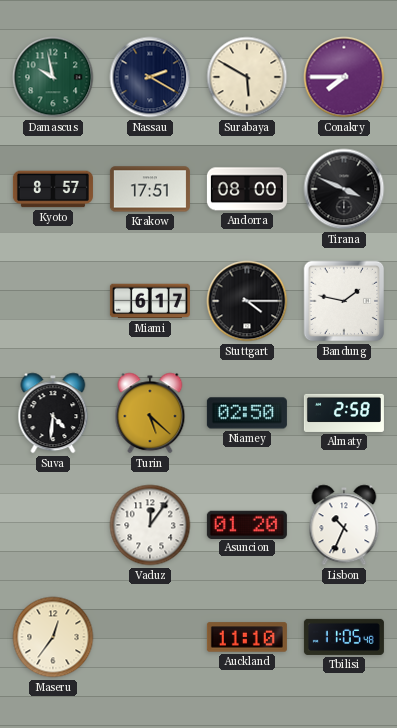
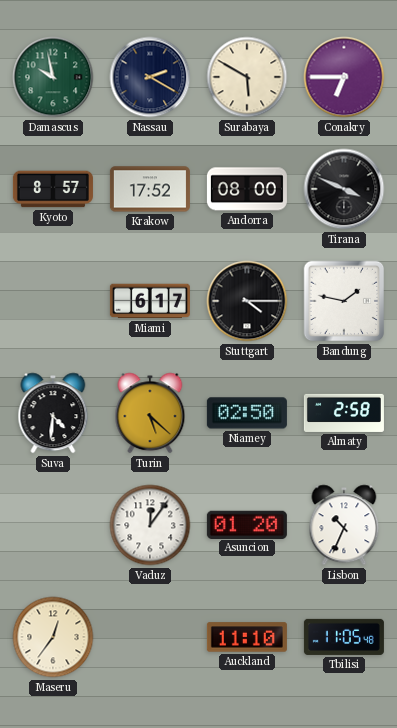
Conakry: 7:45 -> 6:45
Krakow: 17:51 -> 17:52
